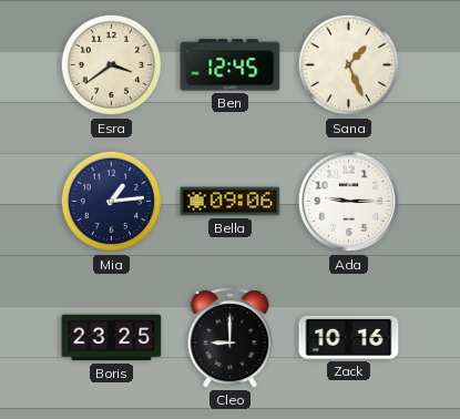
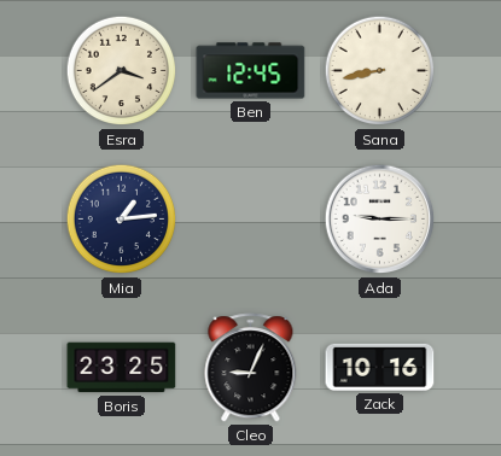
Sana: 1:26 -> 8:43
Bella: 09:06 -> none
Cleo: 9:00 -> 9:04
